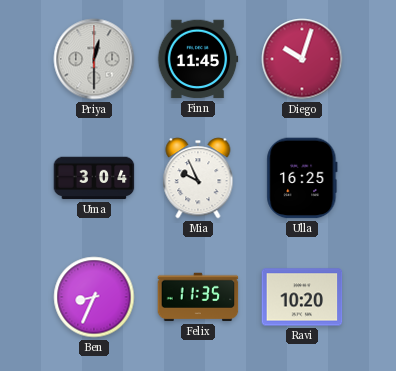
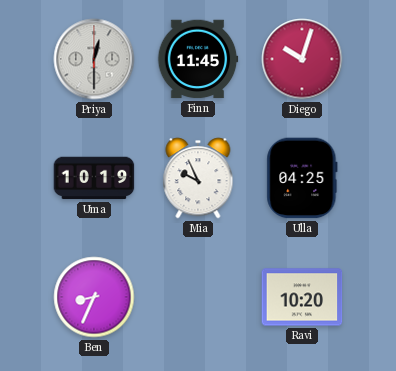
Uma: 3:04 -> 10:19
Ulla: 16:25 -> 04:25
Felix: 11:35 -> none
